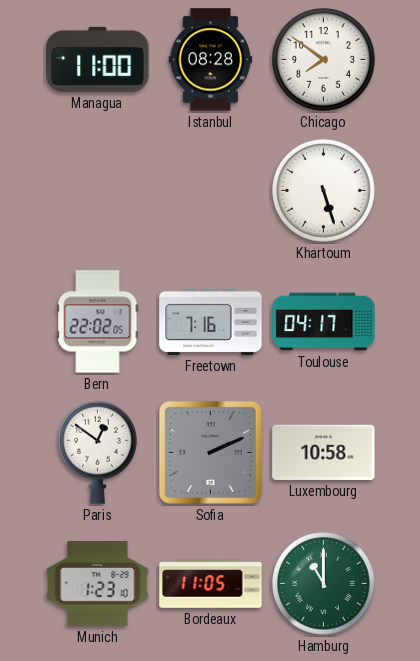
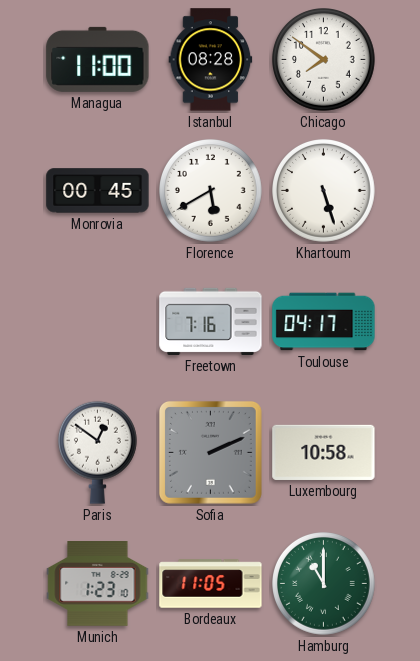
Monrovia: none -> 00:45
Florence: none -> 5:40
Bern: 22:02 -> none
